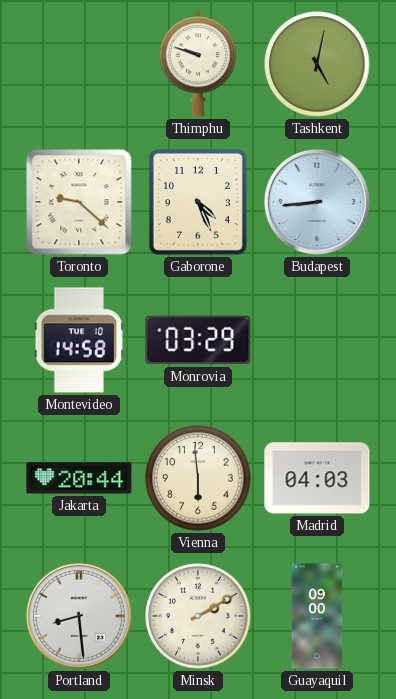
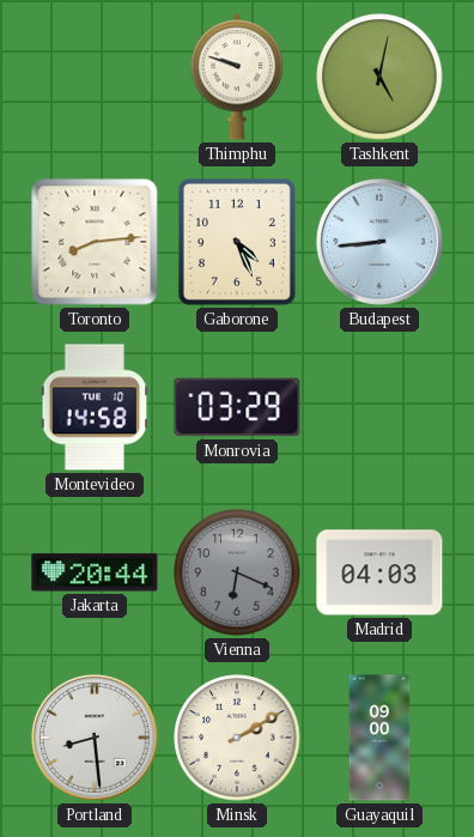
Toronto: 9:22 -> 8:14
Vienna: 5:59 -> 6:19
Vienna dial: cream -> grey
